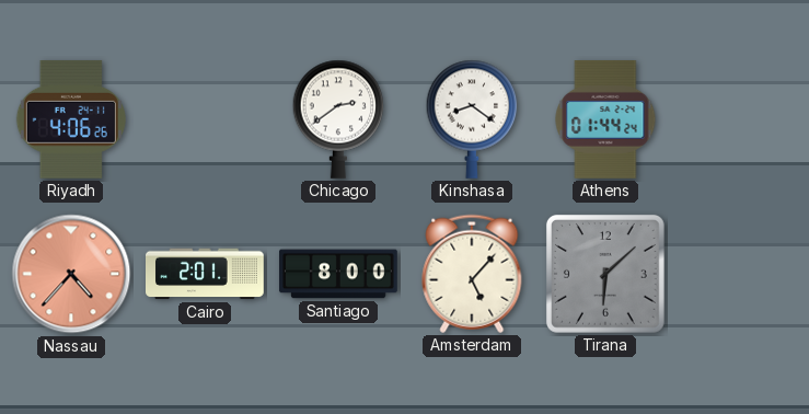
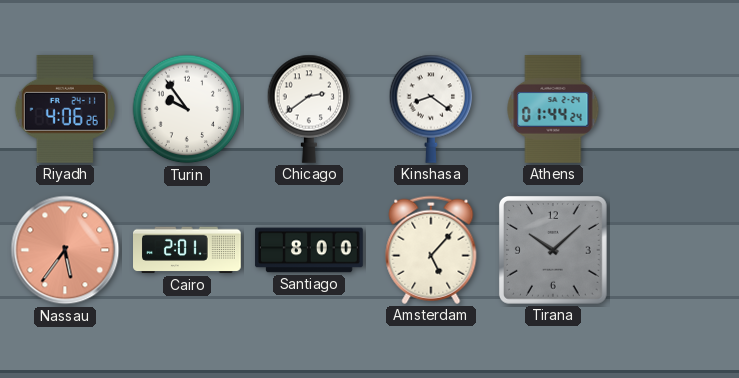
Turin: none -> 9:54
Nassau: 4:37 -> 5:36
Tirana: 6:08 -> 10:08
